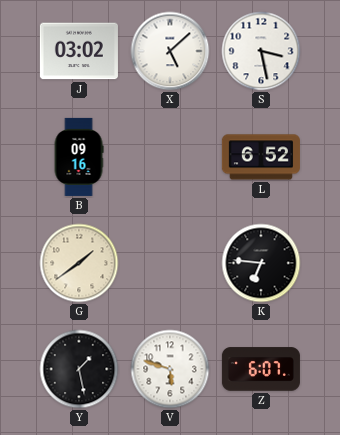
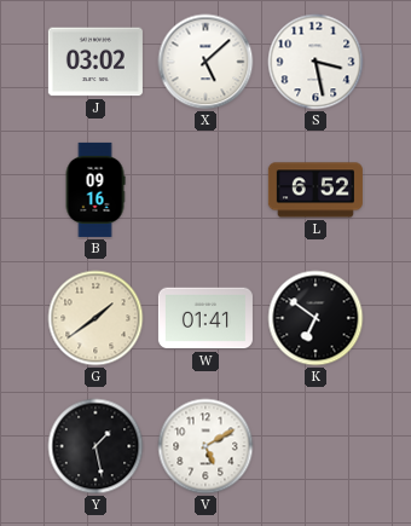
W: none -> 01:41
K: 6:46 -> 6:51
V: 5:48 -> 5:10
Z: 6:07 -> none
